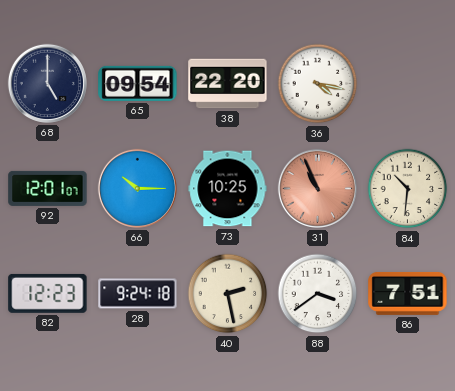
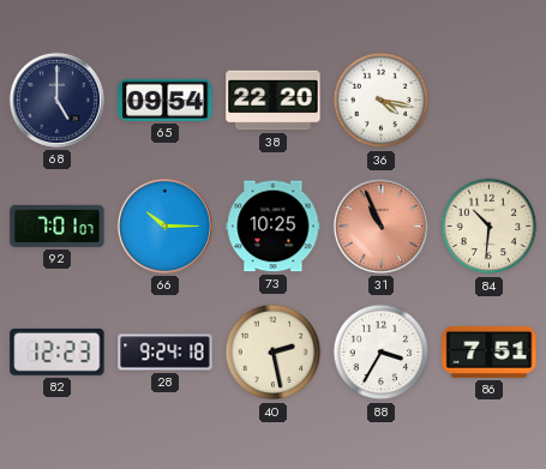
92: 12:01 -> 7:01
88: 3:39 -> 3:35
